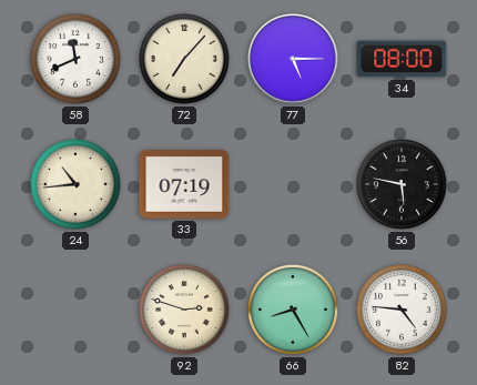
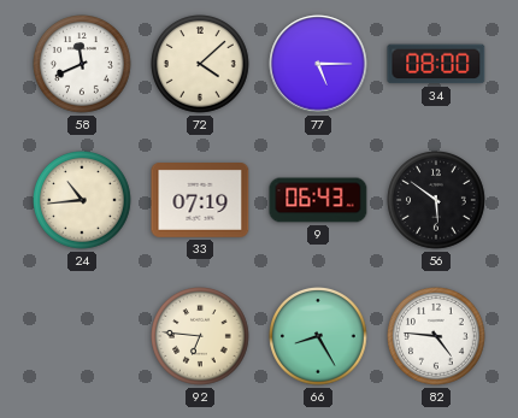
72: 7:07 -> 4:08
9: none -> 06:43
56: 5:47 -> 5:51
92: 2:48 -> 6:46
